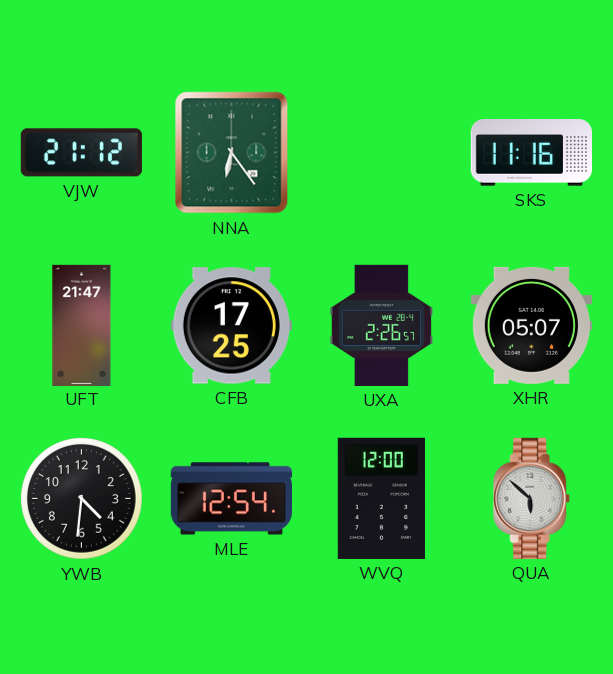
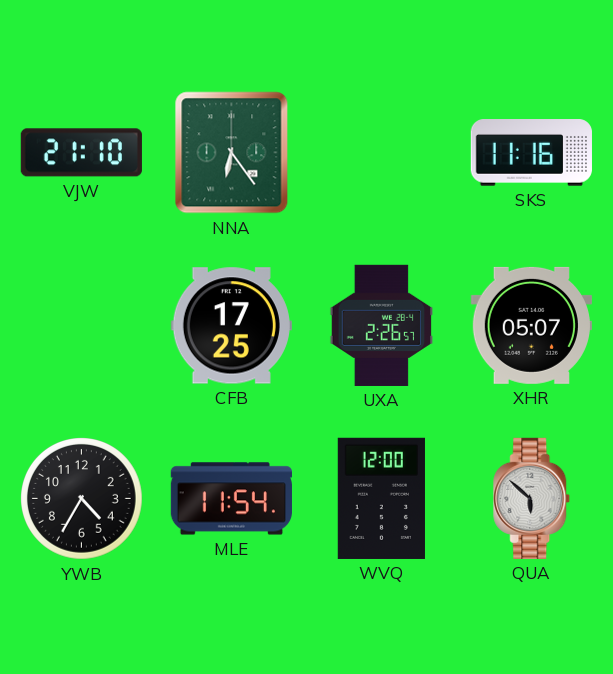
VJW: 21:12 -> 21:10
UFT: 21:47 -> none
YWB: 4:31 -> 4:35
MLE: 12:54 -> 11:54
